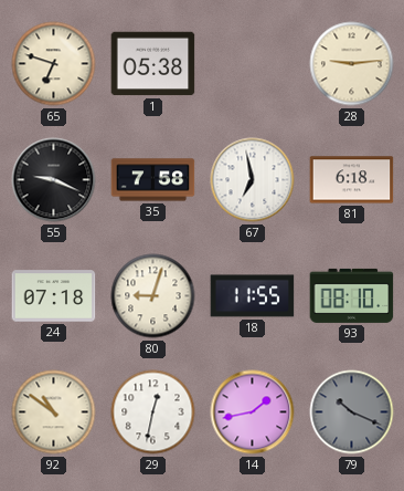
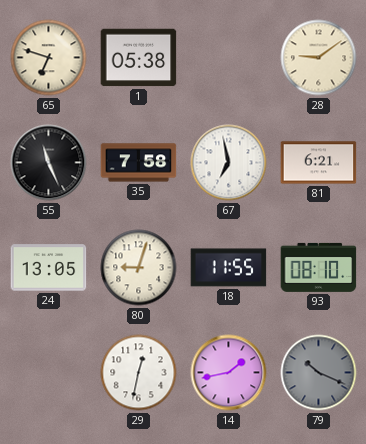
28: 9:14 -> 9:09
55: 9:19 -> 11:26
81: 6:18 -> 6:21
24: 07:18 -> 13:05
92: 10:51 -> none
